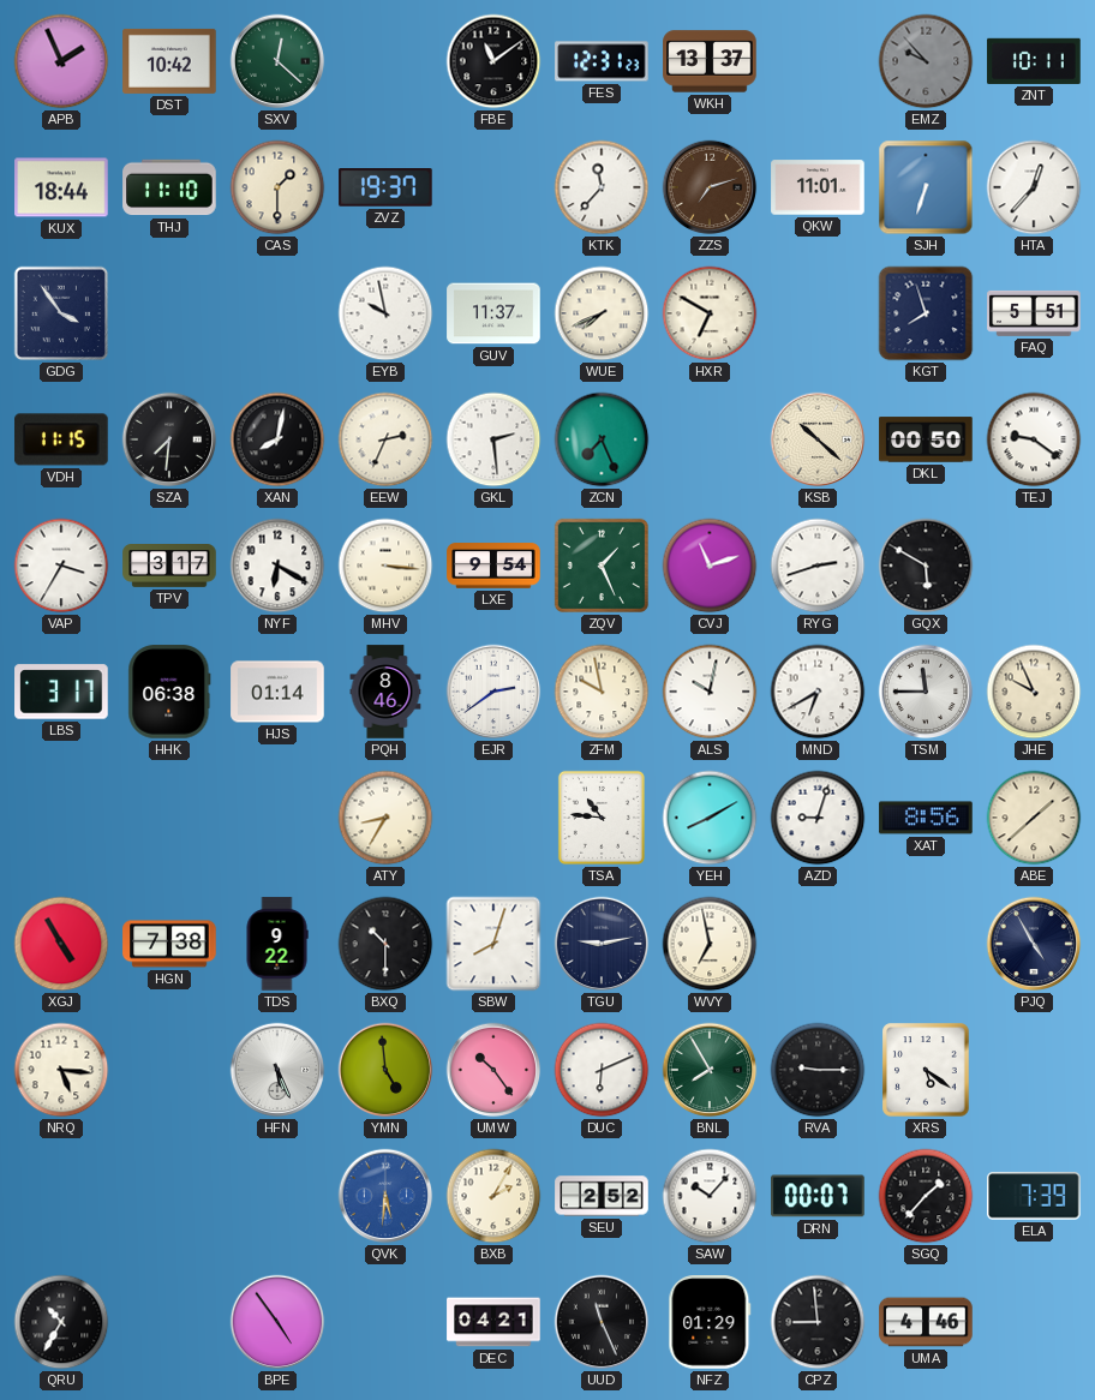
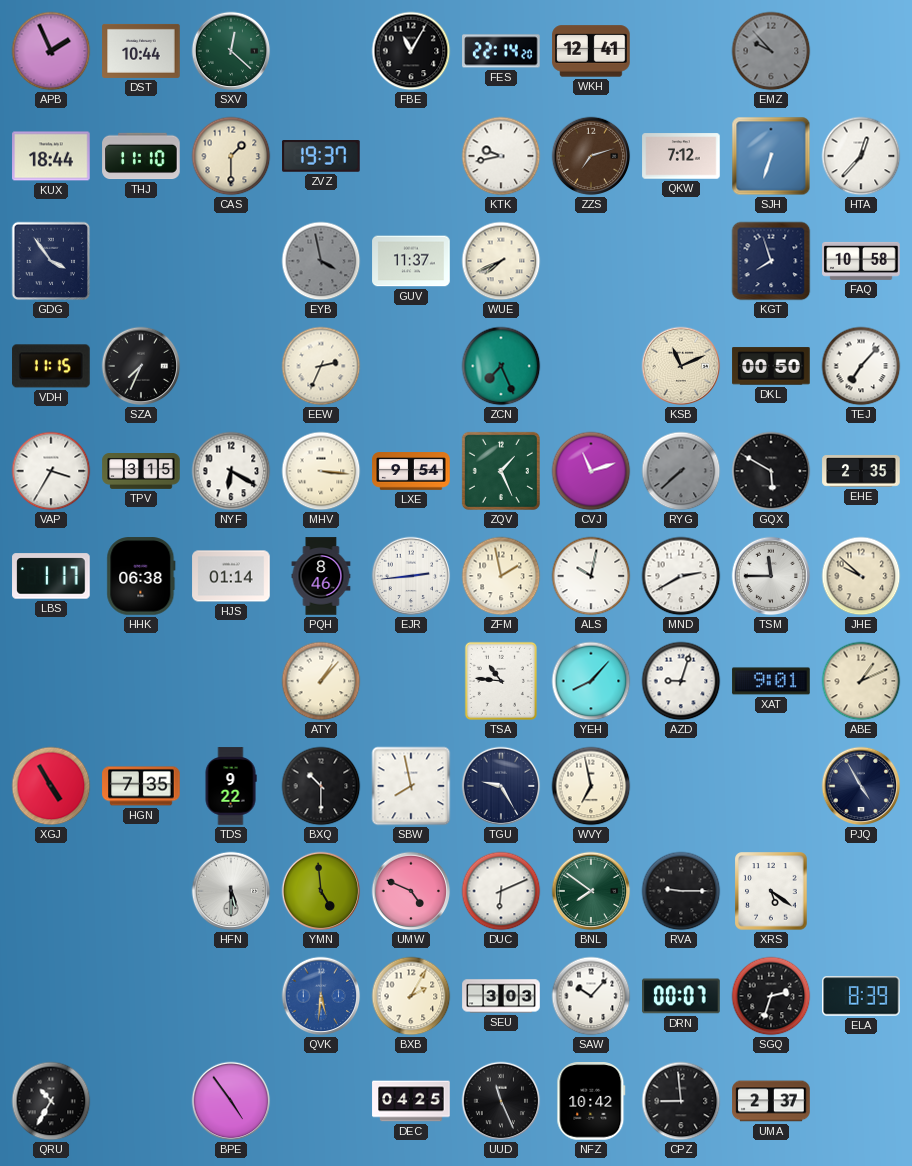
DST: 10:42 -> 10:44
FBE: 11:09 -> 11:05
FES: 12:31 -> 22:14
WKH: 13:37 -> 12:41
ZNT: 10:11 -> none
KTK: 11:37 -> 9:43
QKW: 11:01 -> 7:12
EYB: 9:58 -> 3:58
EYB dial: white -> grey
HXR: 6:50 -> none
FAQ: 5:51 -> 10:58
SZA: 7:31 -> 7:34
XAN: 8:02 -> none
GKL: 2:29 -> none
KSB: 10:22 -> 11:11
TEJ: 9:21 -> 7:07
TPV: 3:17 -> 3:15
RYG: 2:42 -> 7:38
RYG dial: white -> grey
EHE: none -> 2:35
LBS: 3:17 -> 1:17
EJR: 2:39 -> 2:44
ZFM: 9:58 -> 1:58
MND: 6:40 -> 2:40
JHE: 9:56 -> 9:52
ATY: 8:35 -> 1:07
YEH: 8:10 -> 8:07
XAT: 8:56 -> 9:01
ABE: 1:38 -> 1:11
HGN: 7:38 -> 7:35
SBW: 8:03 -> 7:58
TGU: 9:13 -> 9:25
NRQ: 5:16 -> none
HFN: 5:26 -> 5:30
UMW: 10:24 -> 4:49
BNL: 7:55 -> 7:51
SEU: 2:52 -> 3:03
SGQ: 1:37 -> 2:33
ELA: 7:39 -> 8:39
DEC: 04:21 -> 04:25
NFZ: 01:29 -> 10:42
UMA: 4:46 -> 2:37
